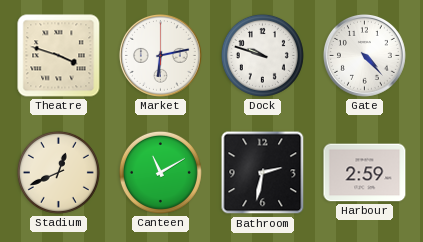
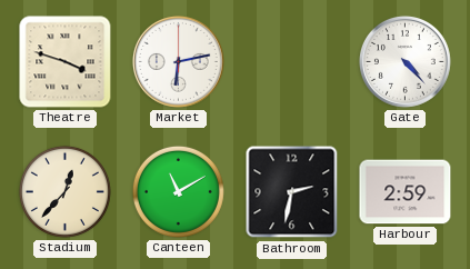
Dock: 9:48 -> none
Stadium: 12:41 -> 12:37
